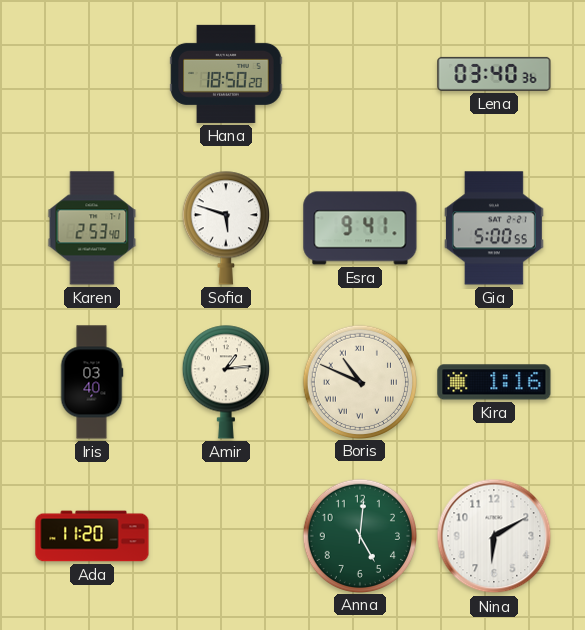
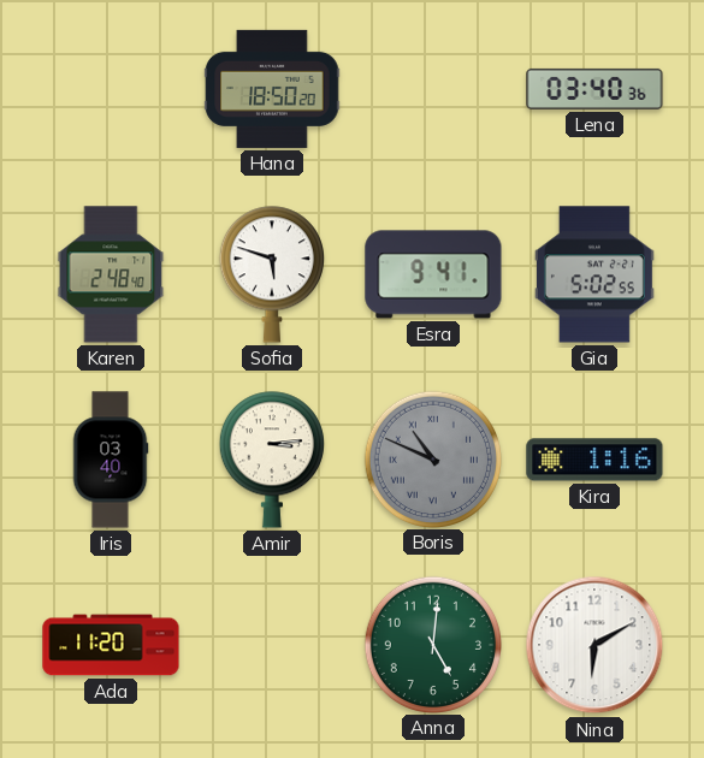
Karen: 2:53 -> 2:48
Gia: 5:00 -> 5:02
Amir: 1:14 -> 3:14
Boris dial: cream -> grey
